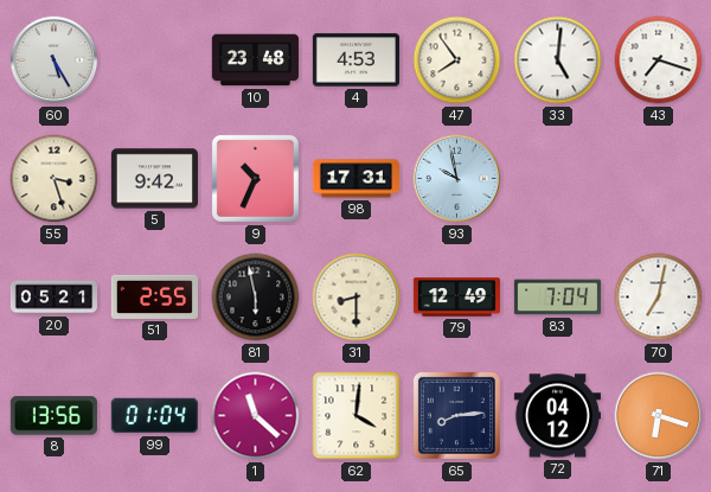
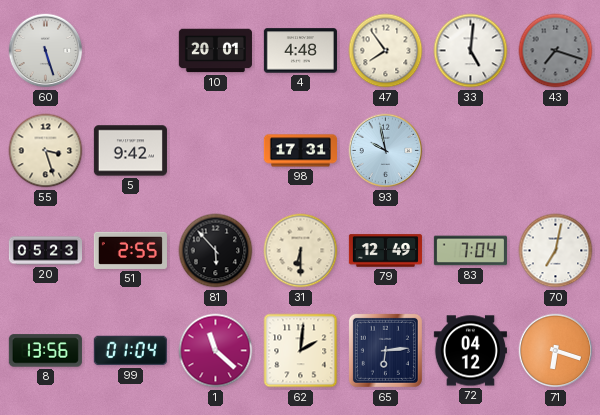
60: 5:25 -> 5:27
10: 23:48 -> 20:01
4: 4:53 -> 4:48
43 dial: white -> grey
9: 10:34 -> none
20: 05:21 -> 05:23
81: 5:58 -> 5:53
31: 8:30 -> 6:30
62: 4:01 -> 2:01
65: 8:14 -> 6:14
